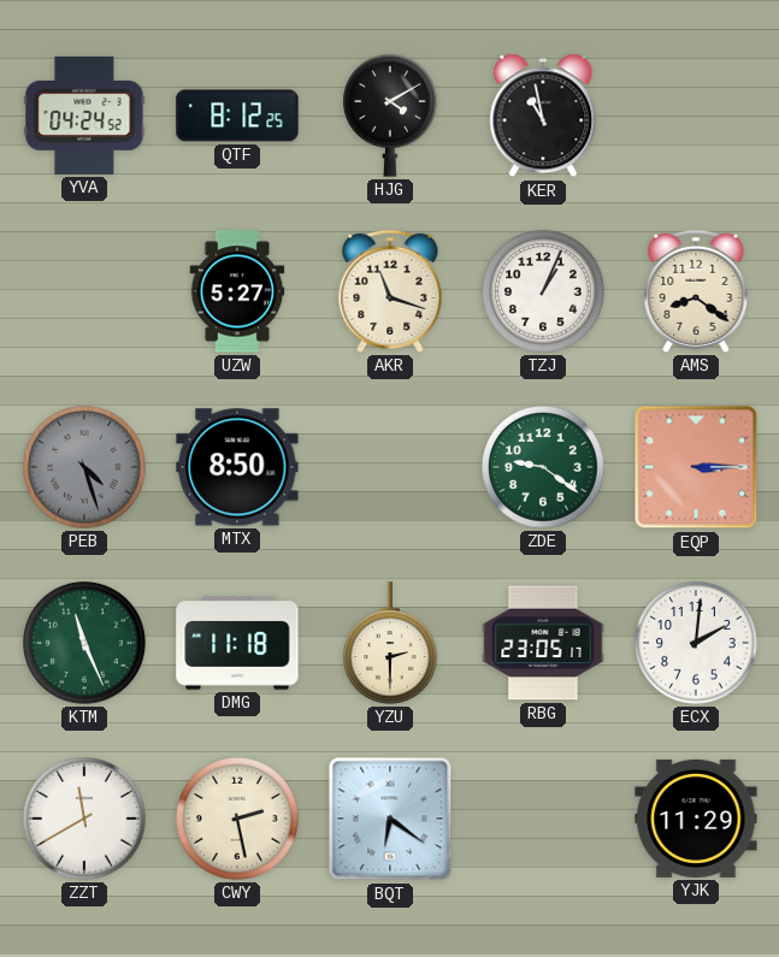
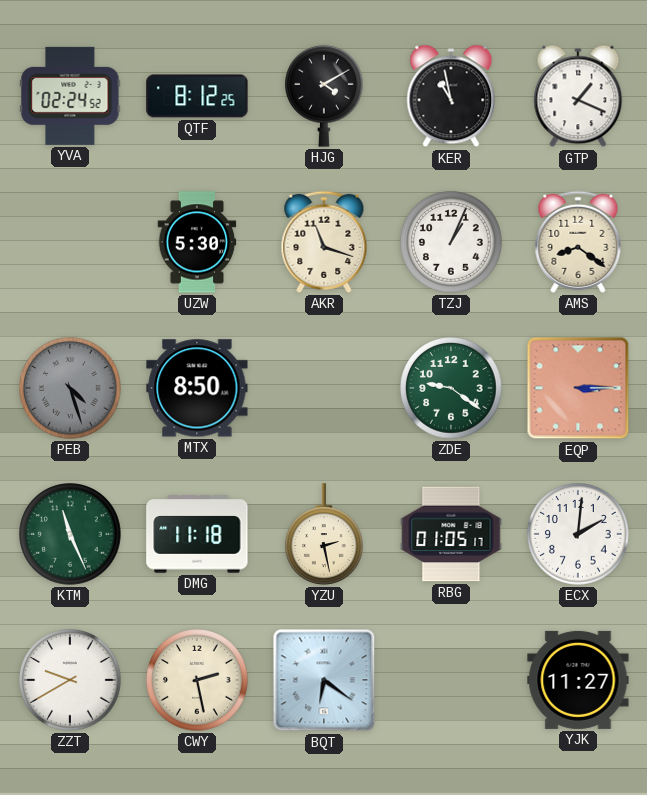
YVA: 04:24 -> 02:24
GTP: none -> 1:19
UZW: 5:27 -> 5:30
YZU: 2:30 -> 2:28
RBG: 23:05 -> 01:05
ZZT: 11:40 -> 9:40
YJK: 11:29 -> 11:27
